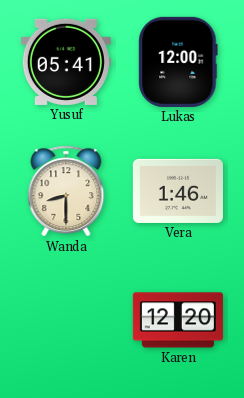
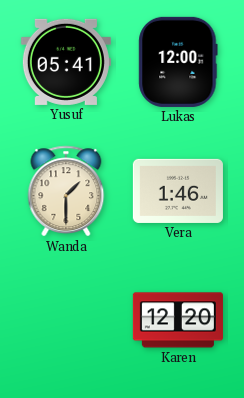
Wanda: 8:30 -> 1:30
